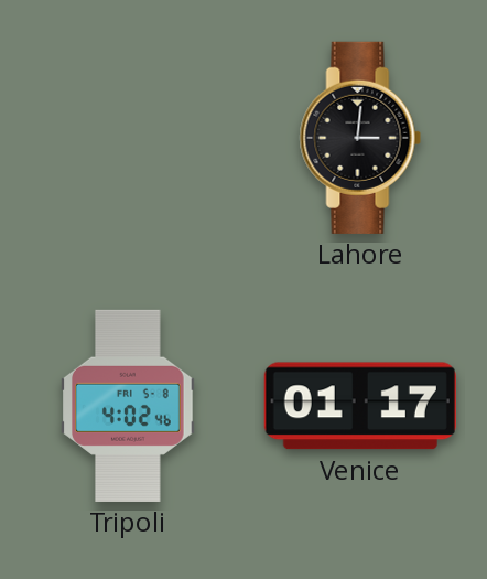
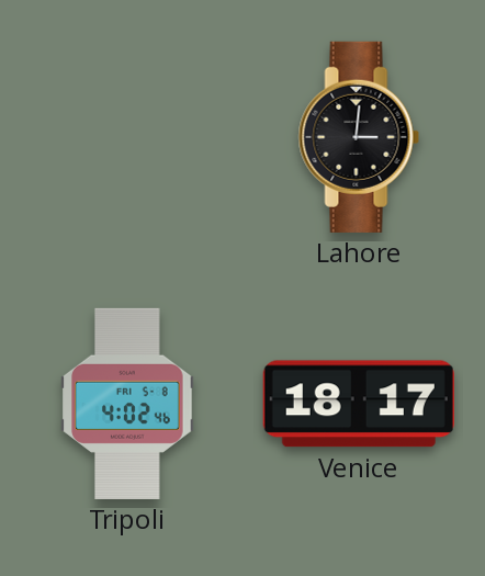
Venice: 01:17 -> 18:17
